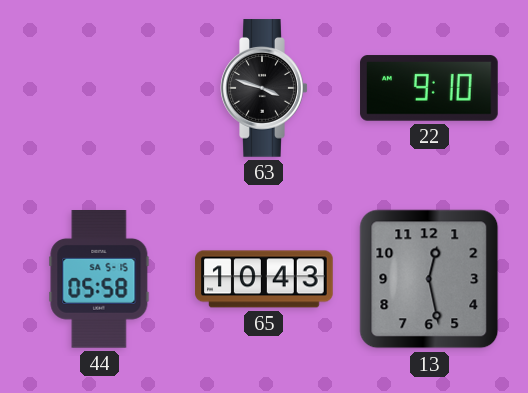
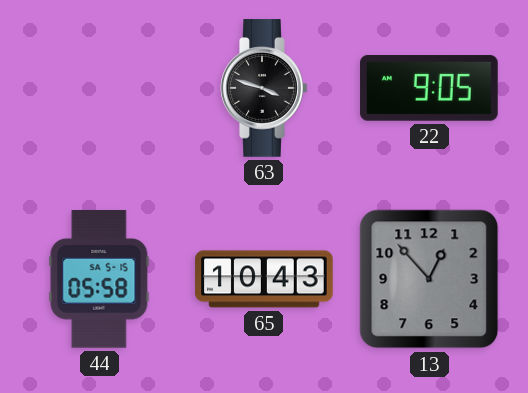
22: 9:10 -> 9:05
13: 12:28 -> 12:53
